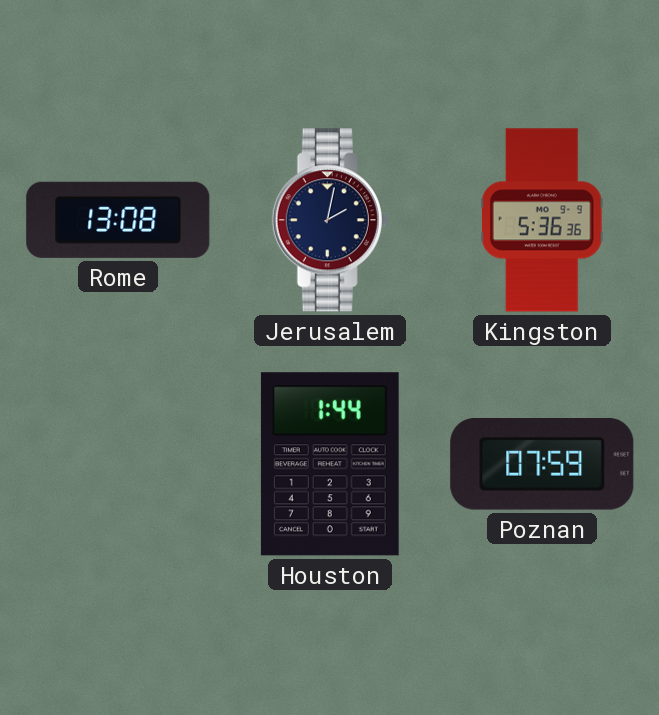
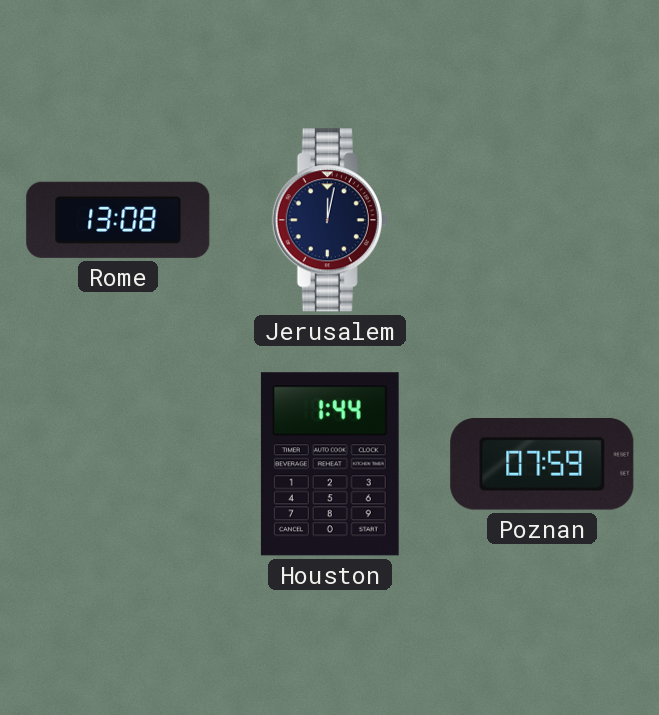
Jerusalem: 2:02 -> 12:02
Kingston: 5:36 -> none
